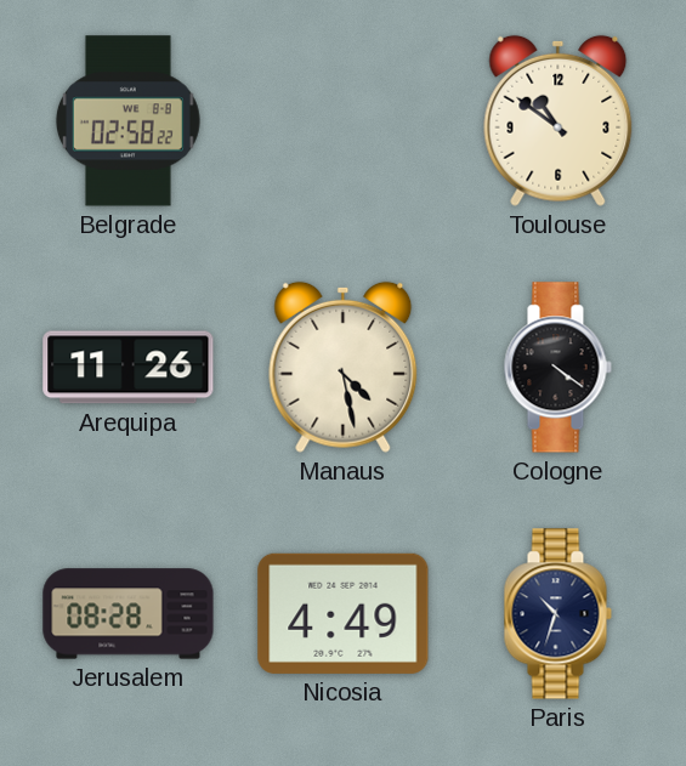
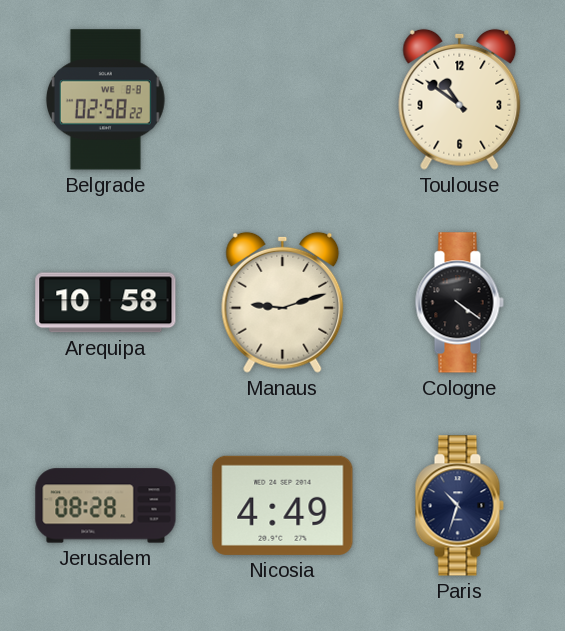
Arequipa: 11:26 -> 10:58
Manaus: 4:28 -> 9:12
